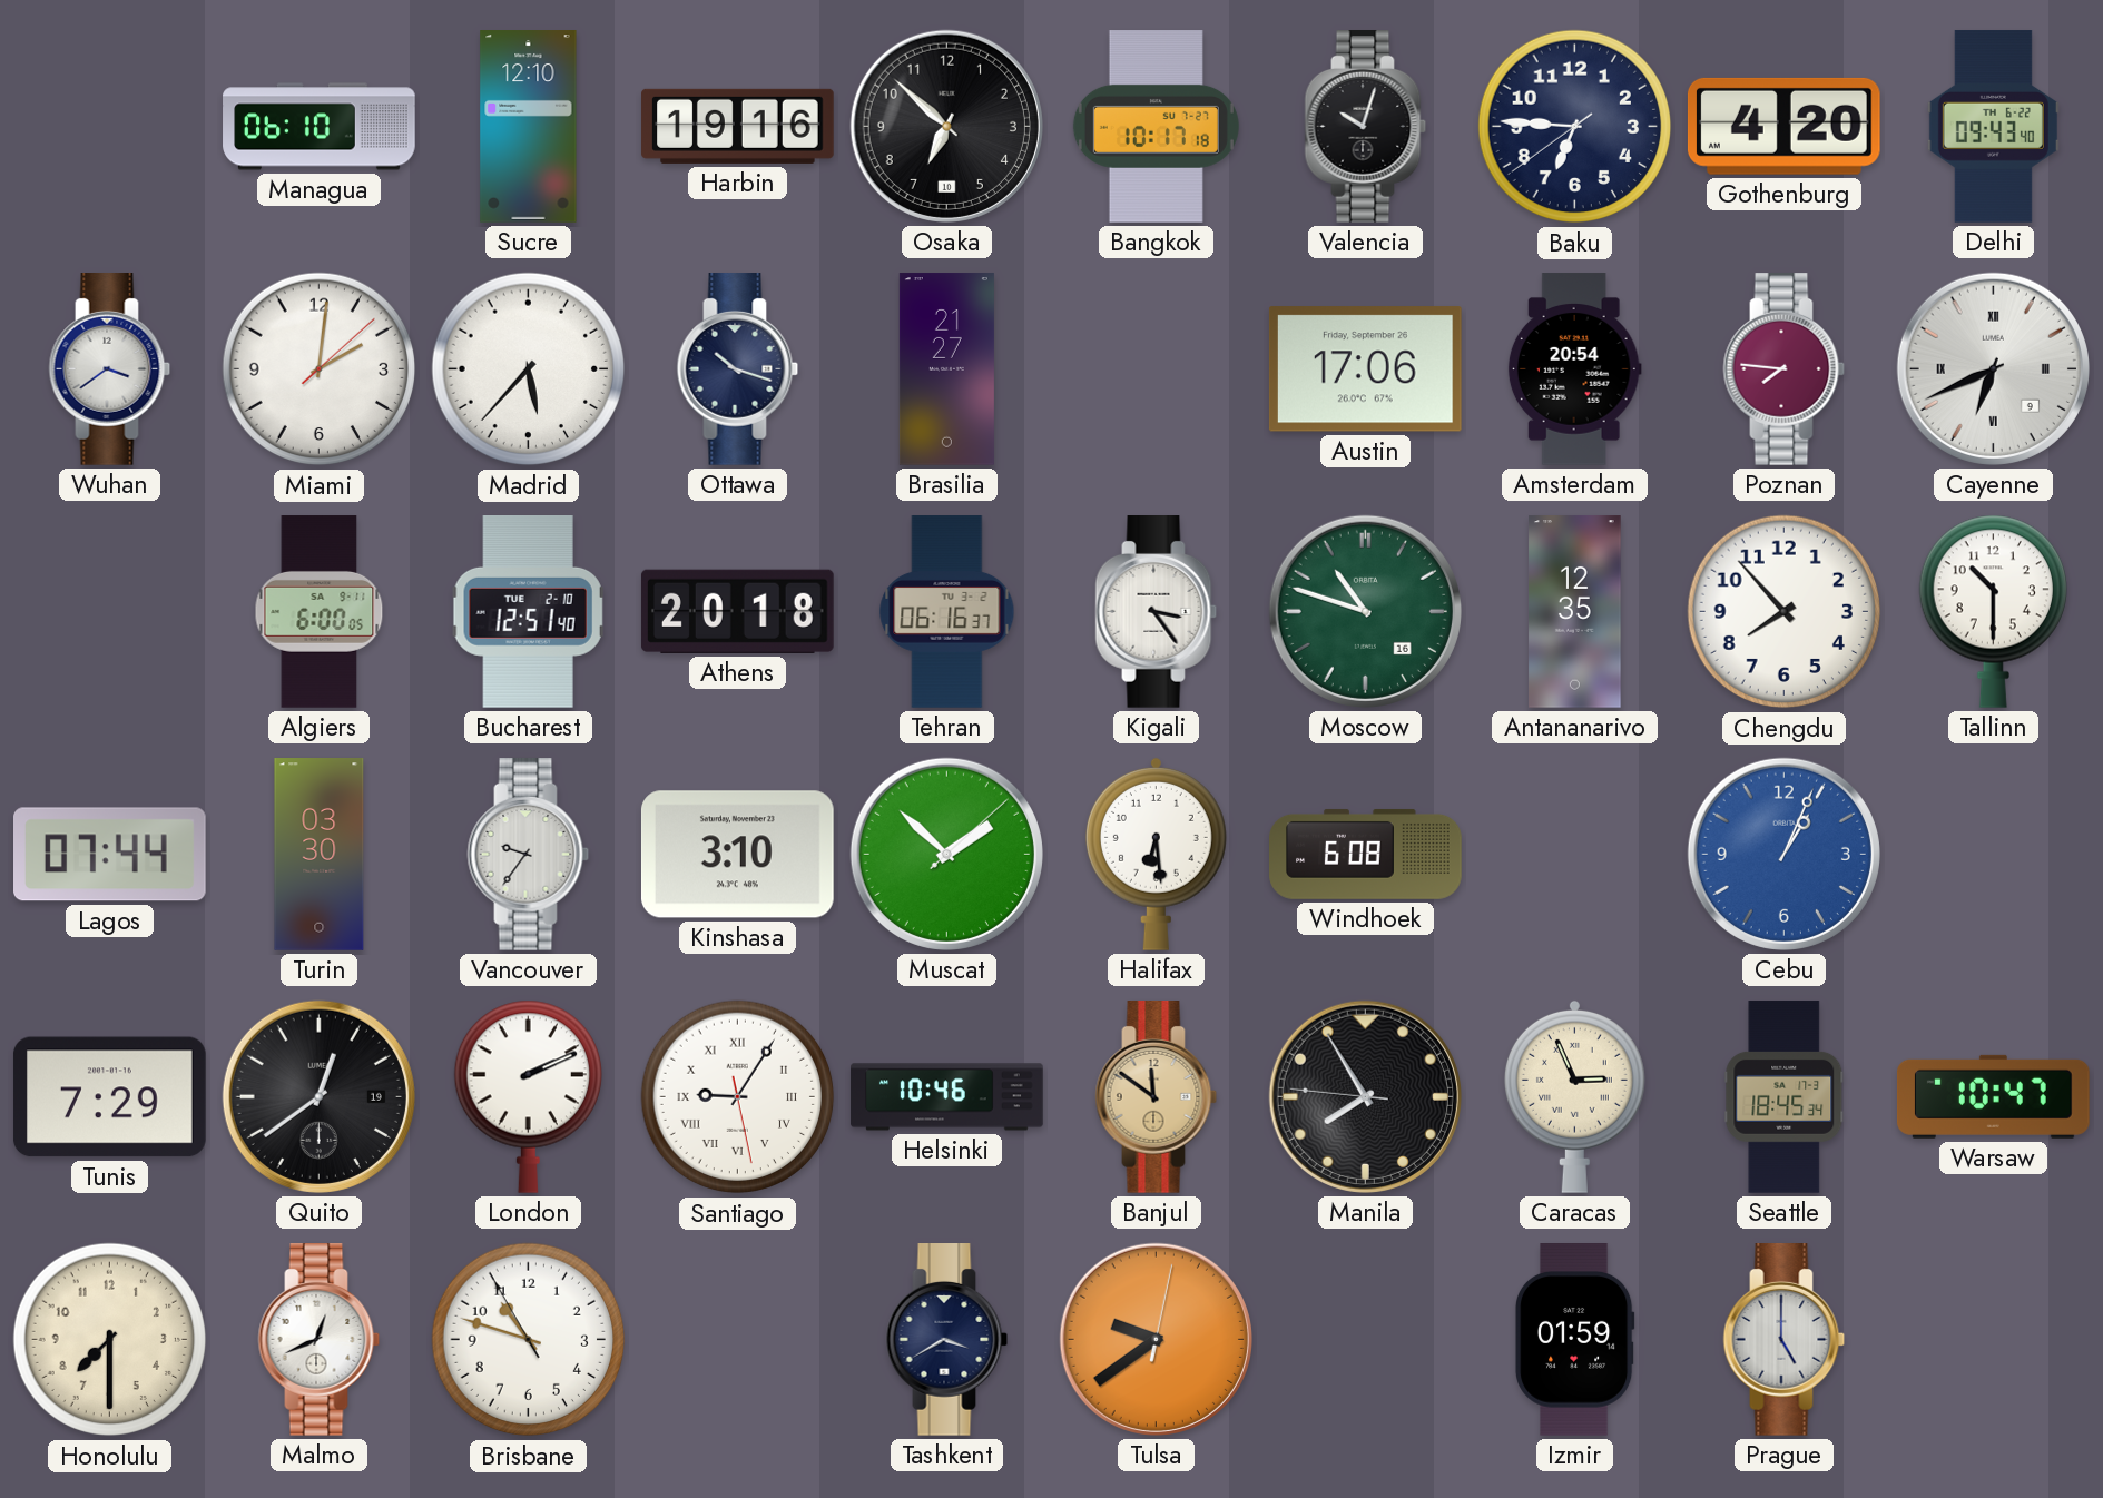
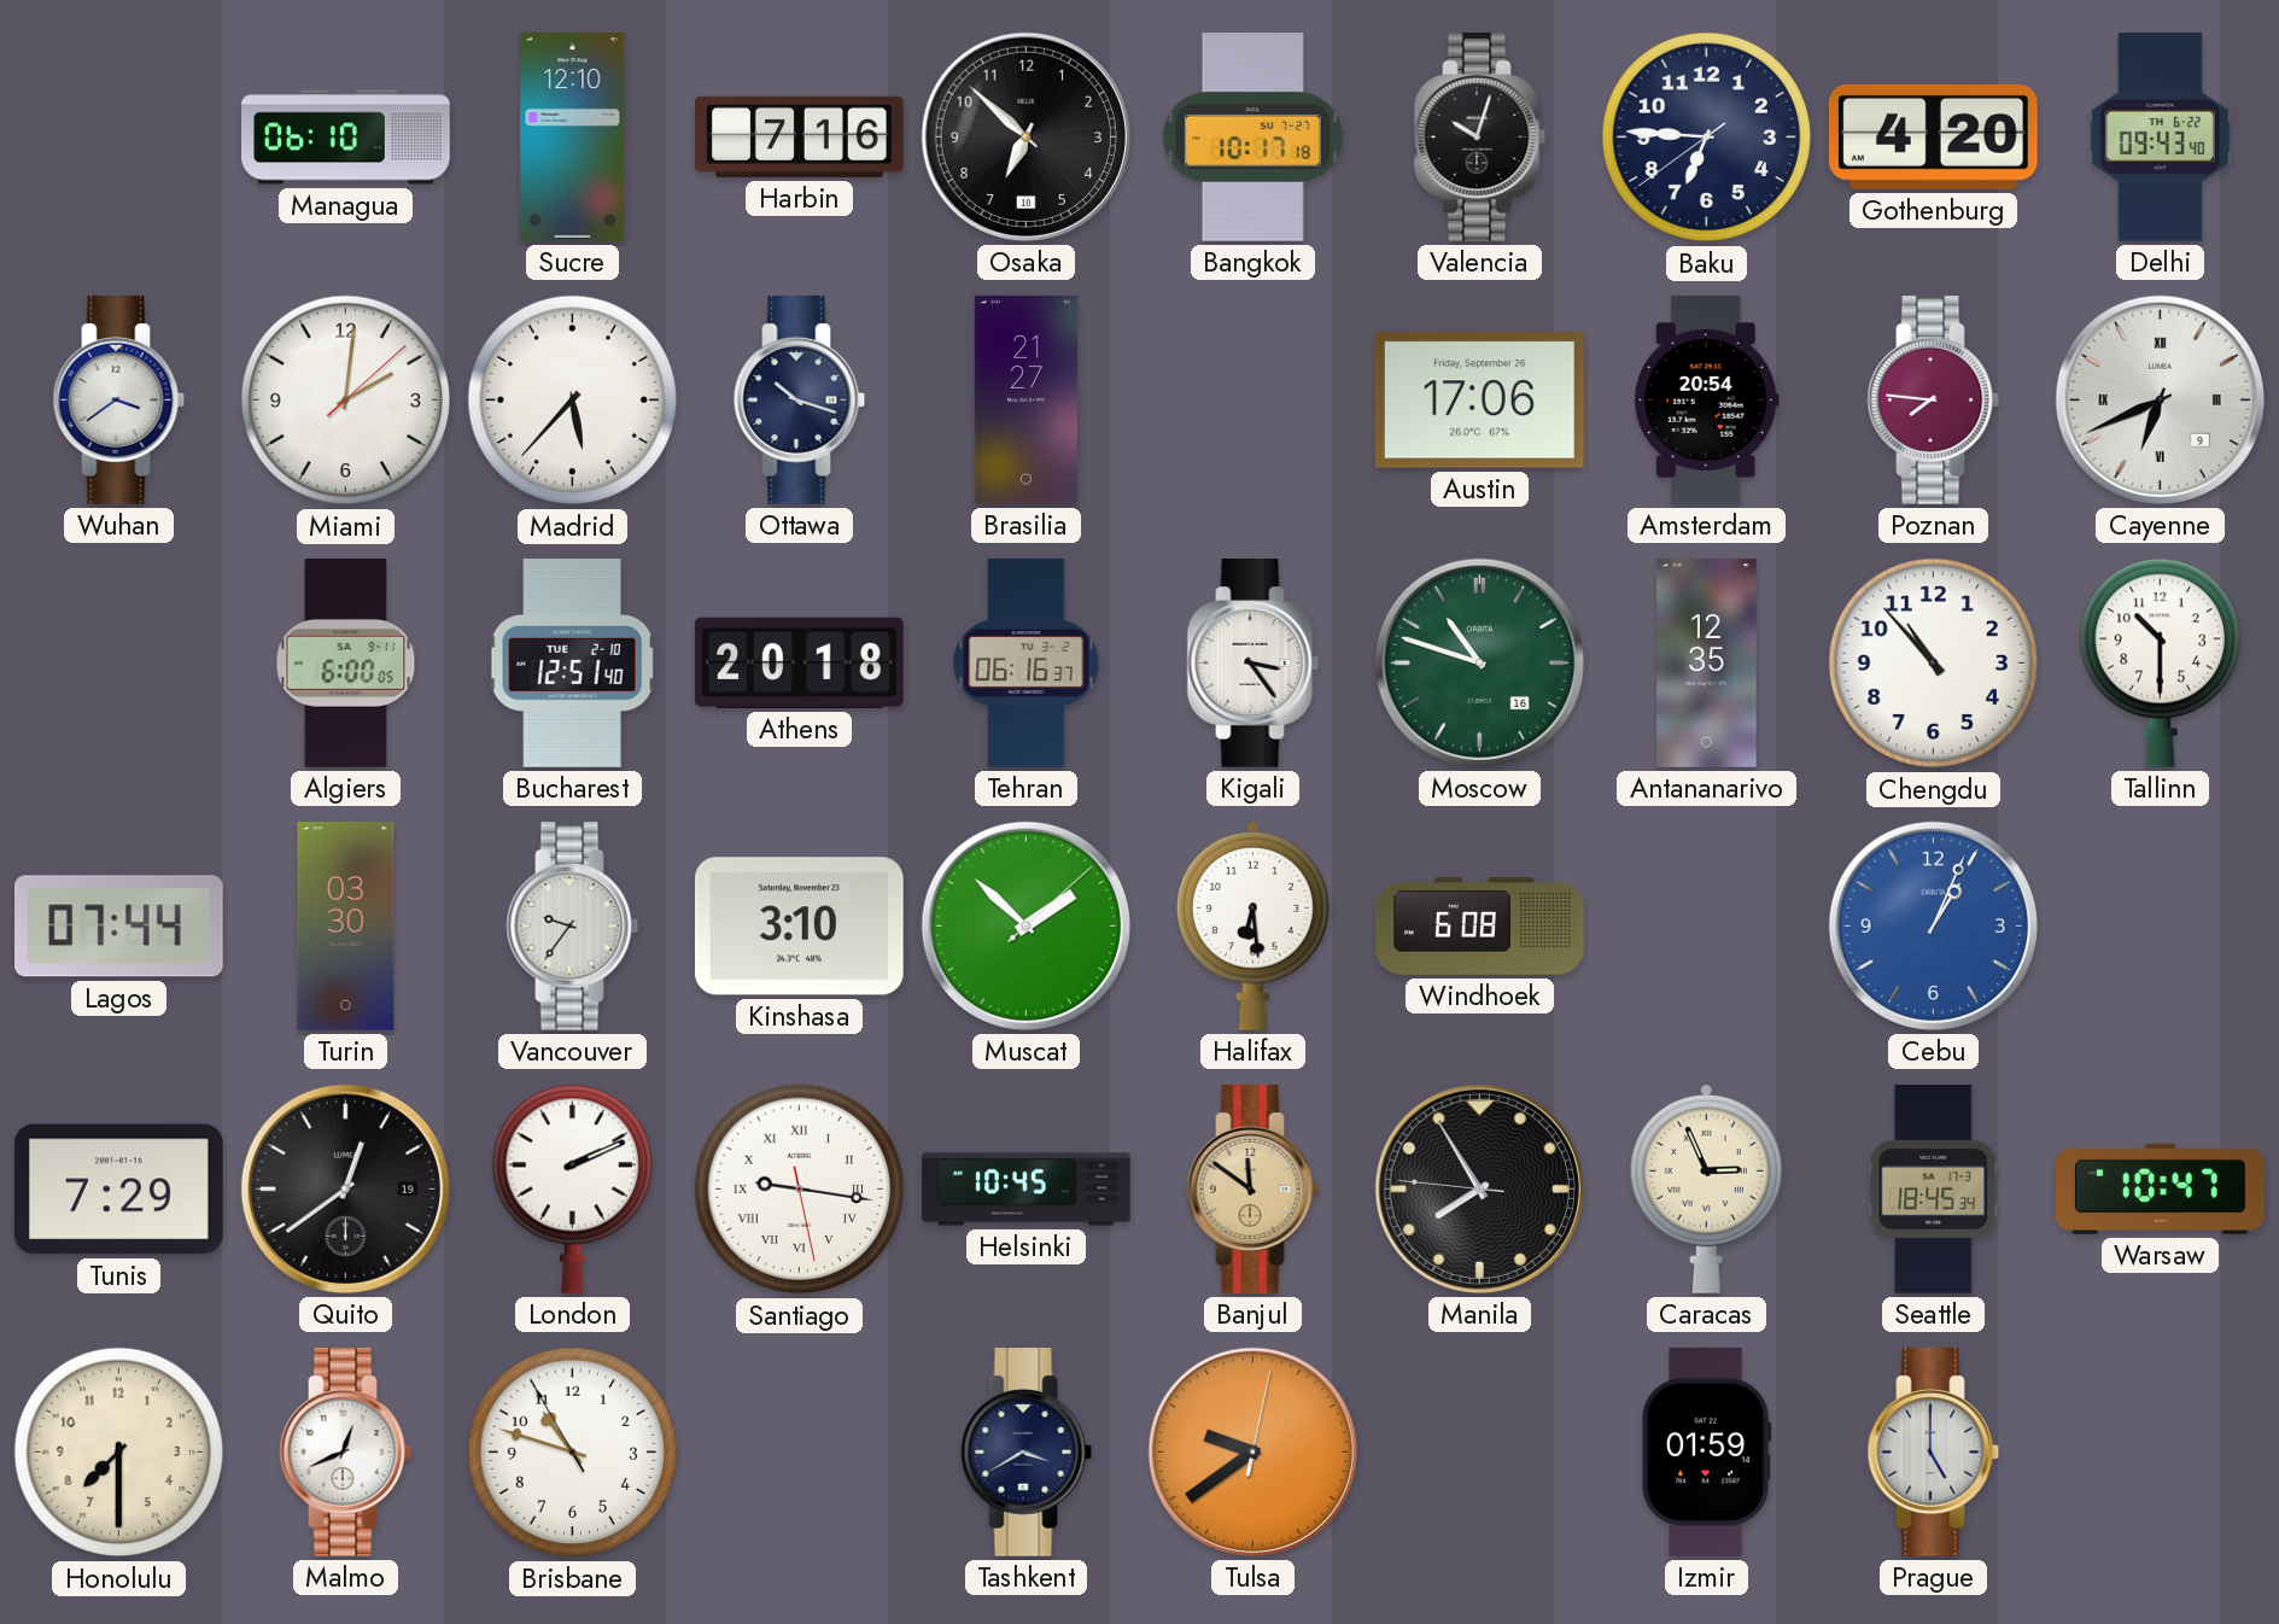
Harbin: 19:16 -> 7:16
Chengdu: 7:53 -> 10:53
Santiago: 9:05 -> 9:16
Helsinki: 10:46 -> 10:45
